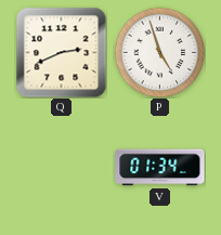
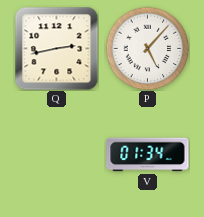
Q: 2:41 -> 2:43
P: 4:57 -> 5:07
